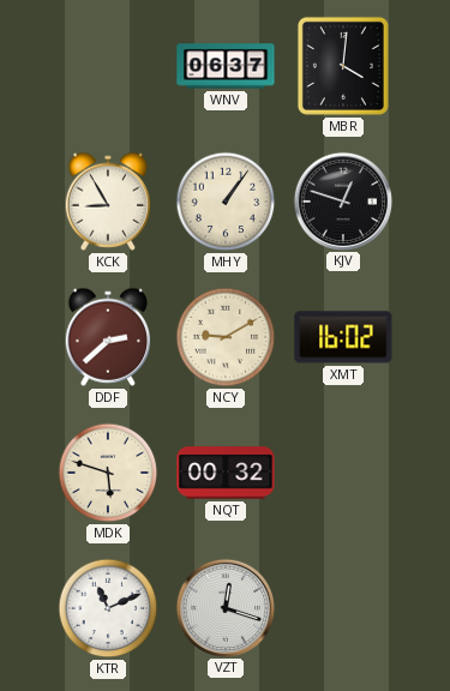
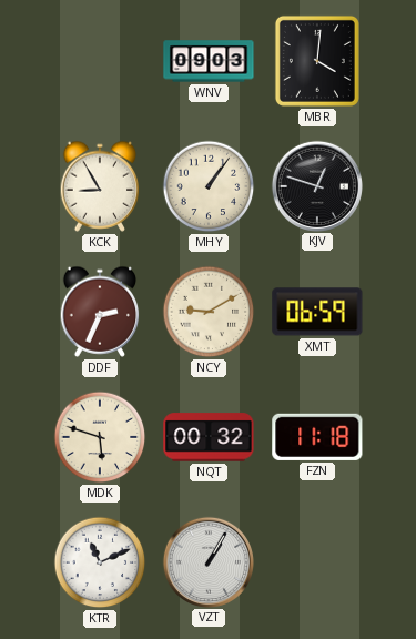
WNV: 06:37 -> 09:03
DDF: 2:38 -> 2:34
XMT: 16:02 -> 06:59
FZN: none -> 11:18
VZT: 12:18 -> 1:05
